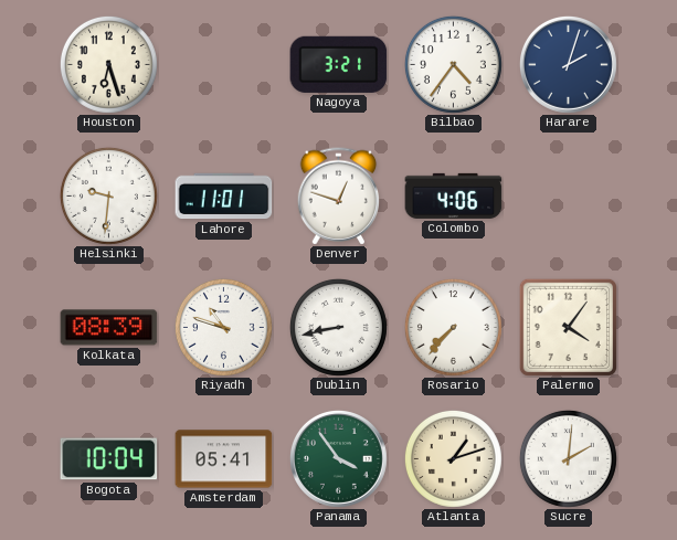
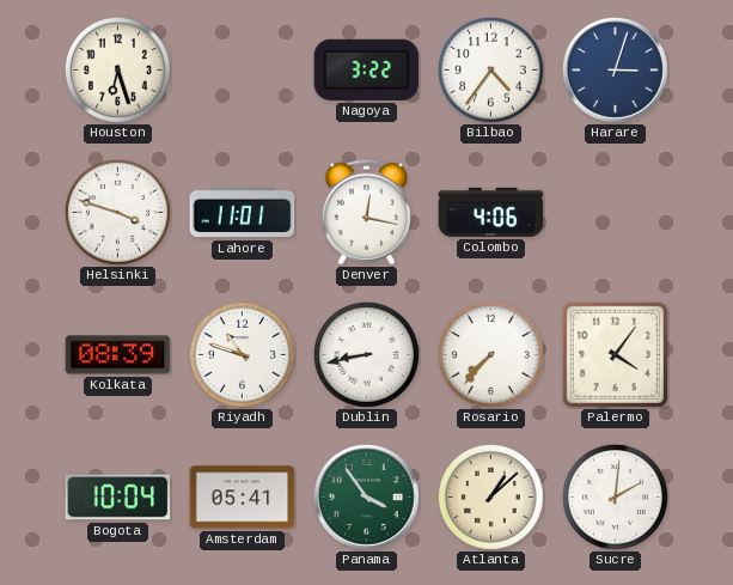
Nagoya: 3:21 -> 3:22
Harare: 2:03 -> 3:03
Helsinki: 9:31 -> 3:48
Denver: 12:48 -> 12:17
Atlanta: 1:12 -> 1:08
